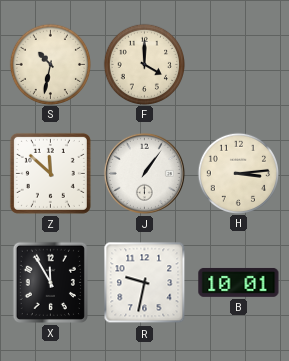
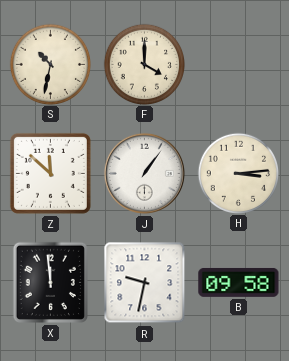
X: 11:55 -> 11:59
B: 10:01 -> 09:58
